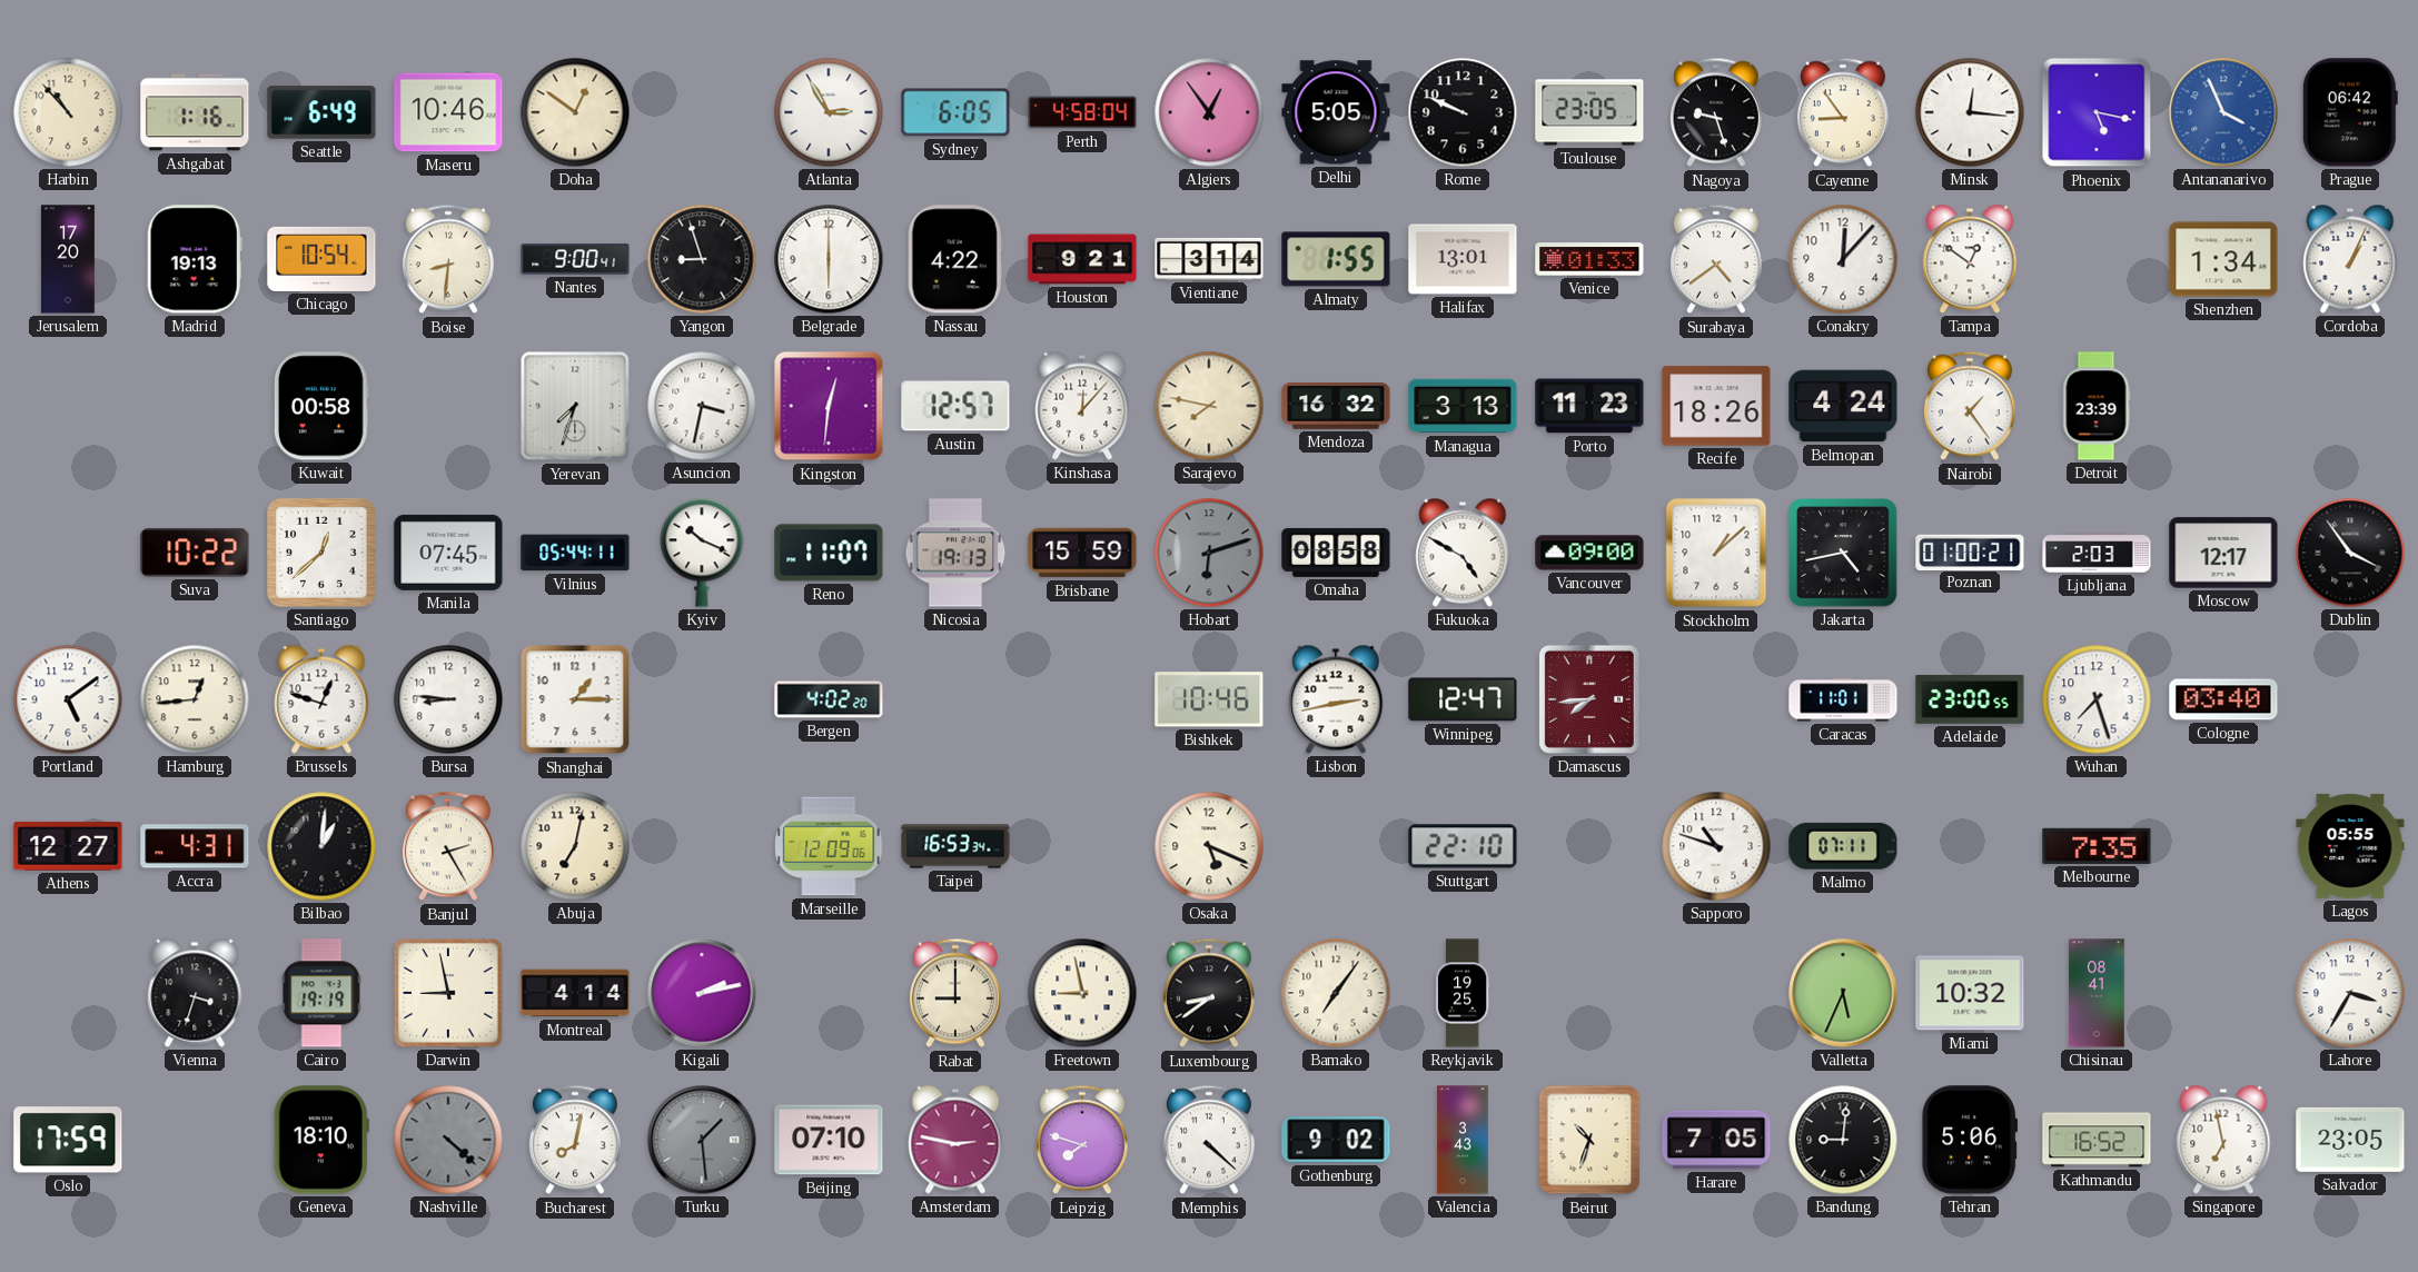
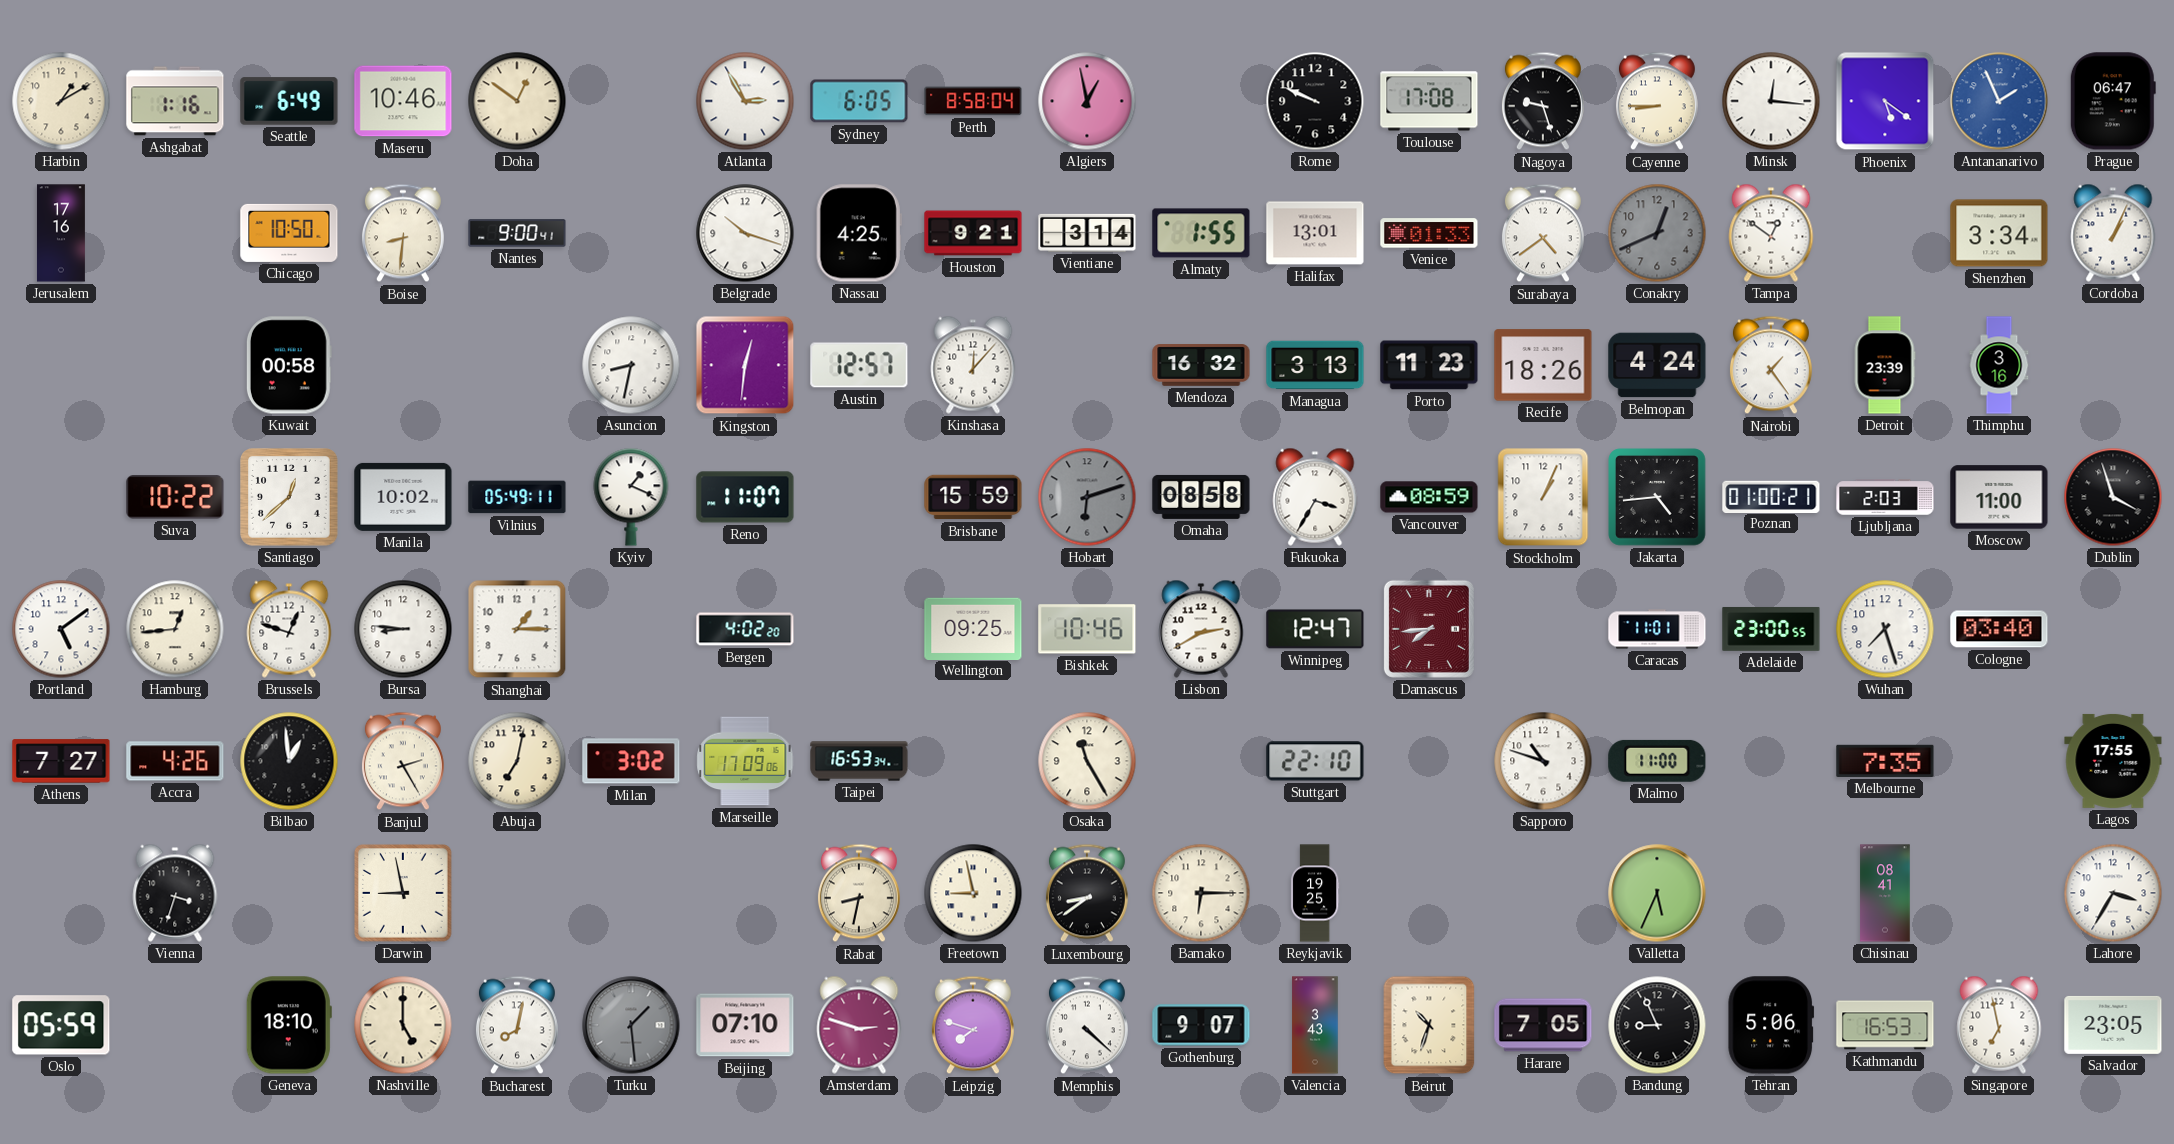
Harbin: 10:53 -> 1:10
Perth: 4:58 -> 8:58
Algiers: 12:54 -> 12:58
Delhi: 5:05 -> none
Toulouse: 23:05 -> 17:08
Cayenne: 8:54 -> 8:45
Phoenix: 5:17 -> 5:21
Antananarivo: 3:56 -> 1:56
Prague: 06:42 -> 06:47
Jerusalem: 17:20 -> 17:16
Madrid: 19:13 -> none
Chicago: 10:54 -> 10:50
Yangon: 8:57 -> none
Belgrade: 6:00 -> 10:18
Nassau: 4:22 -> 4:25
Conakry: 12:07 -> 12:41
Conakry dial: white -> grey
Shenzhen: 1:34 -> 3:34
Yerevan: 7:33 -> none
Asuncion: 3:32 -> 8:32
Sarajevo: 7:47 -> none
Thimphu: none -> 3:16
Manila: 07:45 -> 10:02
Vilnius: 05:44 -> 05:49
Kyiv: 10:19 -> 1:19
Nicosia: 19:13 -> none
Fukuoka: 4:50 -> 3:35
Vancouver: 09:00 -> 08:59
Stockholm: 1:08 -> 1:04
Jakarta: 4:43 -> 4:44
Moscow: 12:17 -> 11:00
Dublin: 3:54 -> 3:57
Wellington: none -> 09:25
Lisbon: 2:43 -> 2:40
Athens: 12:27 -> 7:27
Accra: 4:31 -> 4:26
Bilbao: 1:01 -> 12:59
Milan: none -> 3:02
Marseille: 12:09 -> 17:09
Osaka: 5:19 -> 11:25
Malmo: 07:11 -> 11:00
Lagos: 05:55 -> 17:55
Cairo: 19:19 -> none
Montreal: 4:14 -> none
Kigali: 2:13 -> none
Rabat: 9:00 -> 8:32
Bamako: 7:06 -> 6:15
Miami: 10:32 -> none
Oslo: 17:59 -> 05:59
Nashville: 4:22 -> 5:00
Nashville dial: grey -> cream
Amsterdam: 2:47 -> 2:48
Gothenburg: 9:02 -> 9:07
Bandung: 9:01 -> 8:56
Kathmandu: 16:52 -> 16:53
